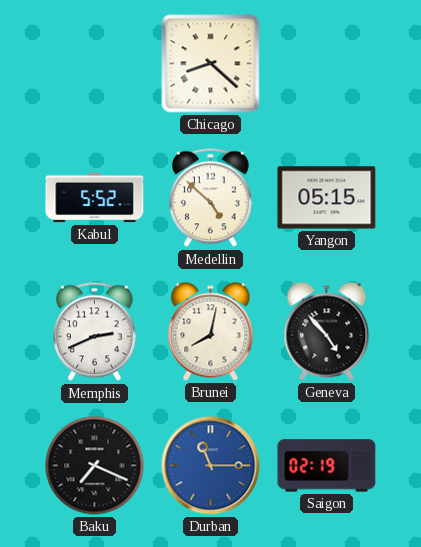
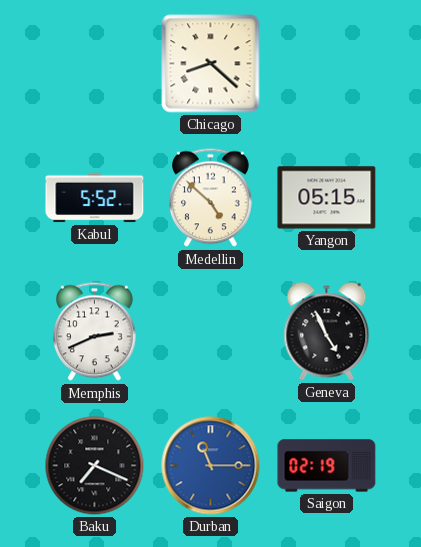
Brunei: 8:02 -> none
Geneva: 4:53 -> 4:56
